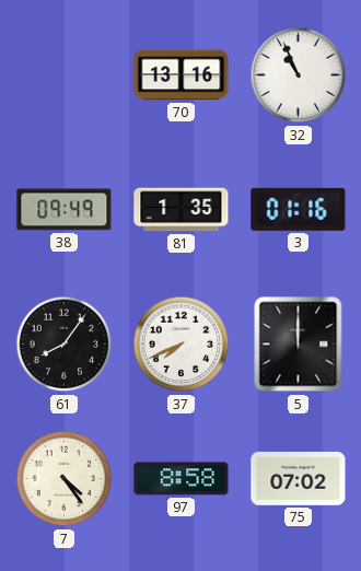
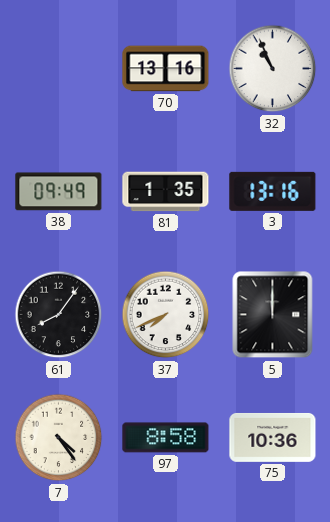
3: 01:16 -> 13:16
75: 07:02 -> 10:36
